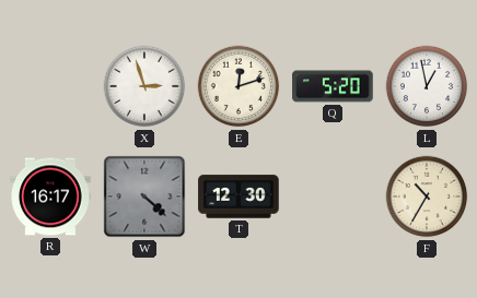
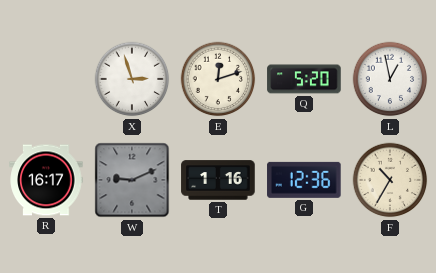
W: 4:22 -> 9:11
T: 12:30 -> 1:16
G: none -> 12:36
